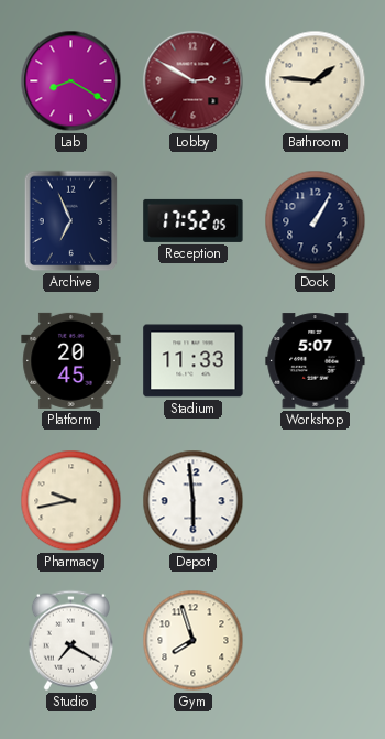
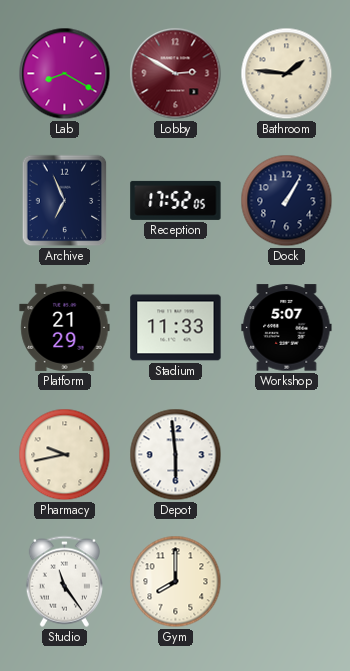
Platform: 20:45 -> 21:29
Studio: 7:20 -> 11:24
Gym: 7:57 -> 8:00
